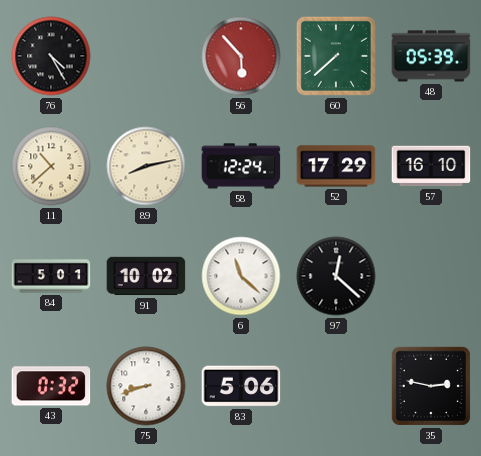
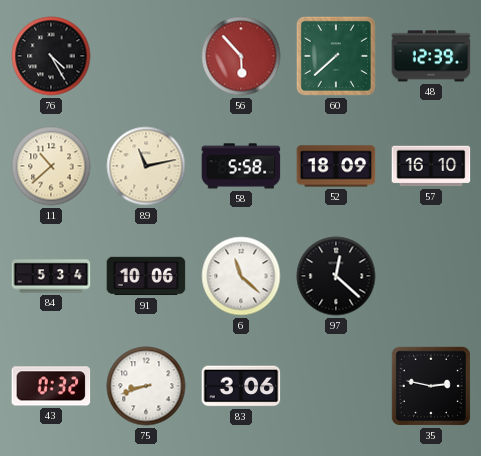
48: 05:39 -> 12:39
89: 8:13 -> 11:13
58: 12:24 -> 5:58
52: 17:29 -> 18:09
84: 5:01 -> 5:34
91: 10:02 -> 10:06
83: 5:06 -> 3:06
